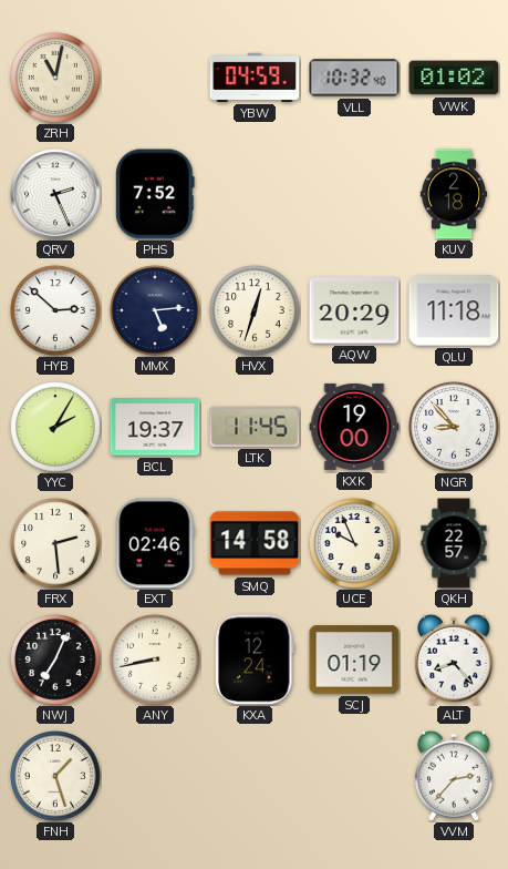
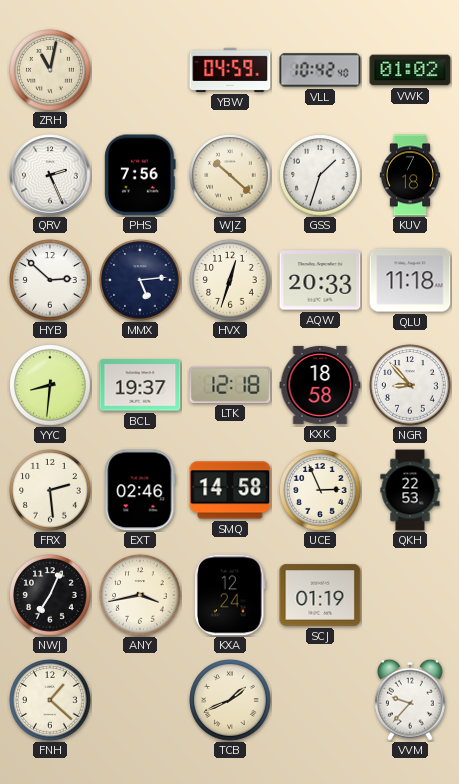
VLL: 10:32 -> 10:42
PHS: 7:52 -> 7:56
WJZ: none -> 10:22
GSS: none -> 1:33
KUV: 2:18 -> 7:18
AQW: 20:29 -> 20:33
YYC: 2:05 -> 8:31
LTK: 11:45 -> 12:18
KXK: 19:00 -> 18:58
UCE: 9:56 -> 2:56
QKH: 22:57 -> 22:53
ANY: 8:43 -> 3:43
ALT: 8:23 -> none
FNH: 1:27 -> 1:22
TCB: none -> 1:41
VVM: 2:37 -> 9:37
